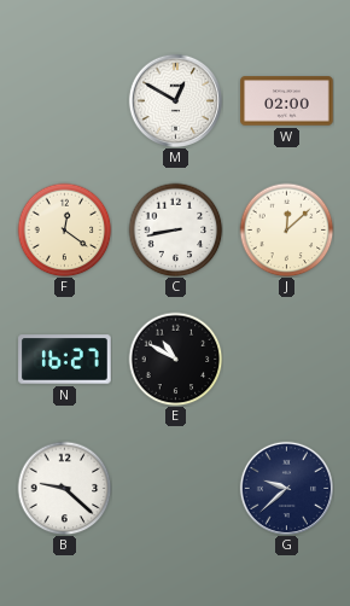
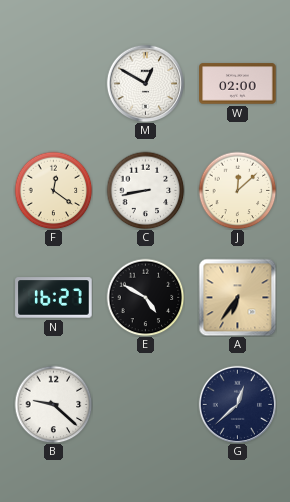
E: 10:50 -> 4:50
A: none -> 6:36
G: 9:38 -> 12:38
